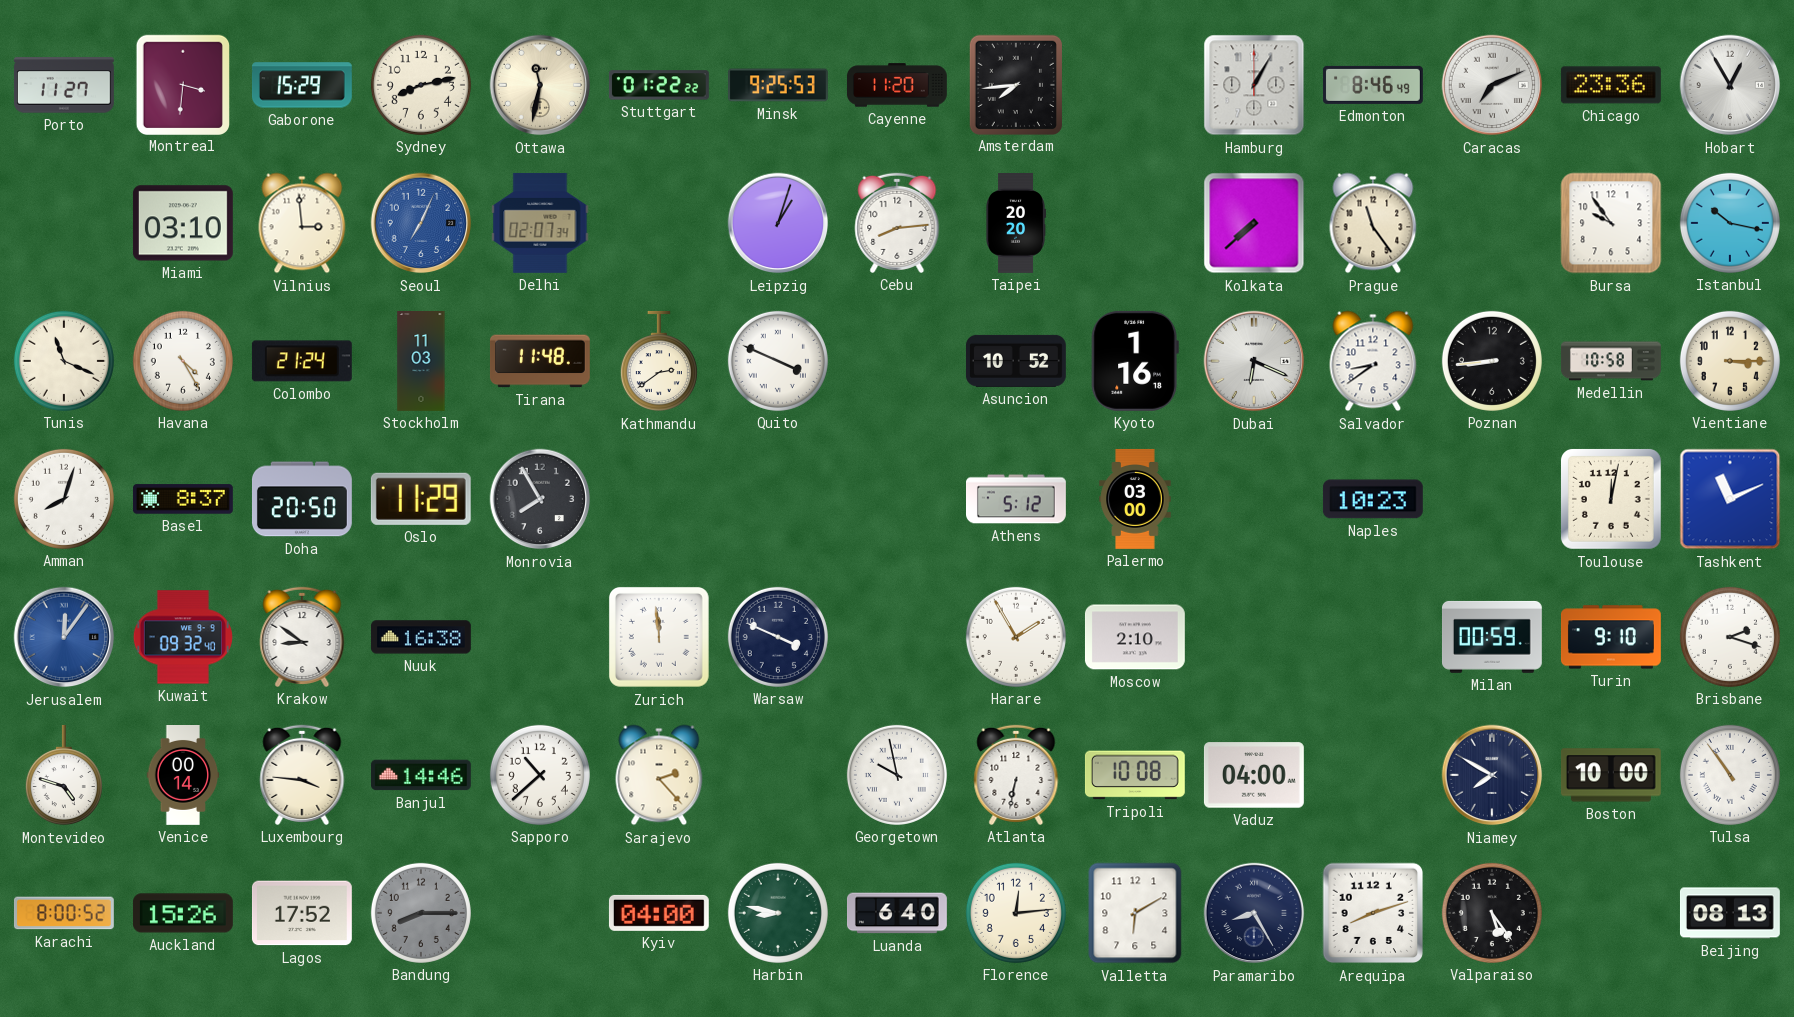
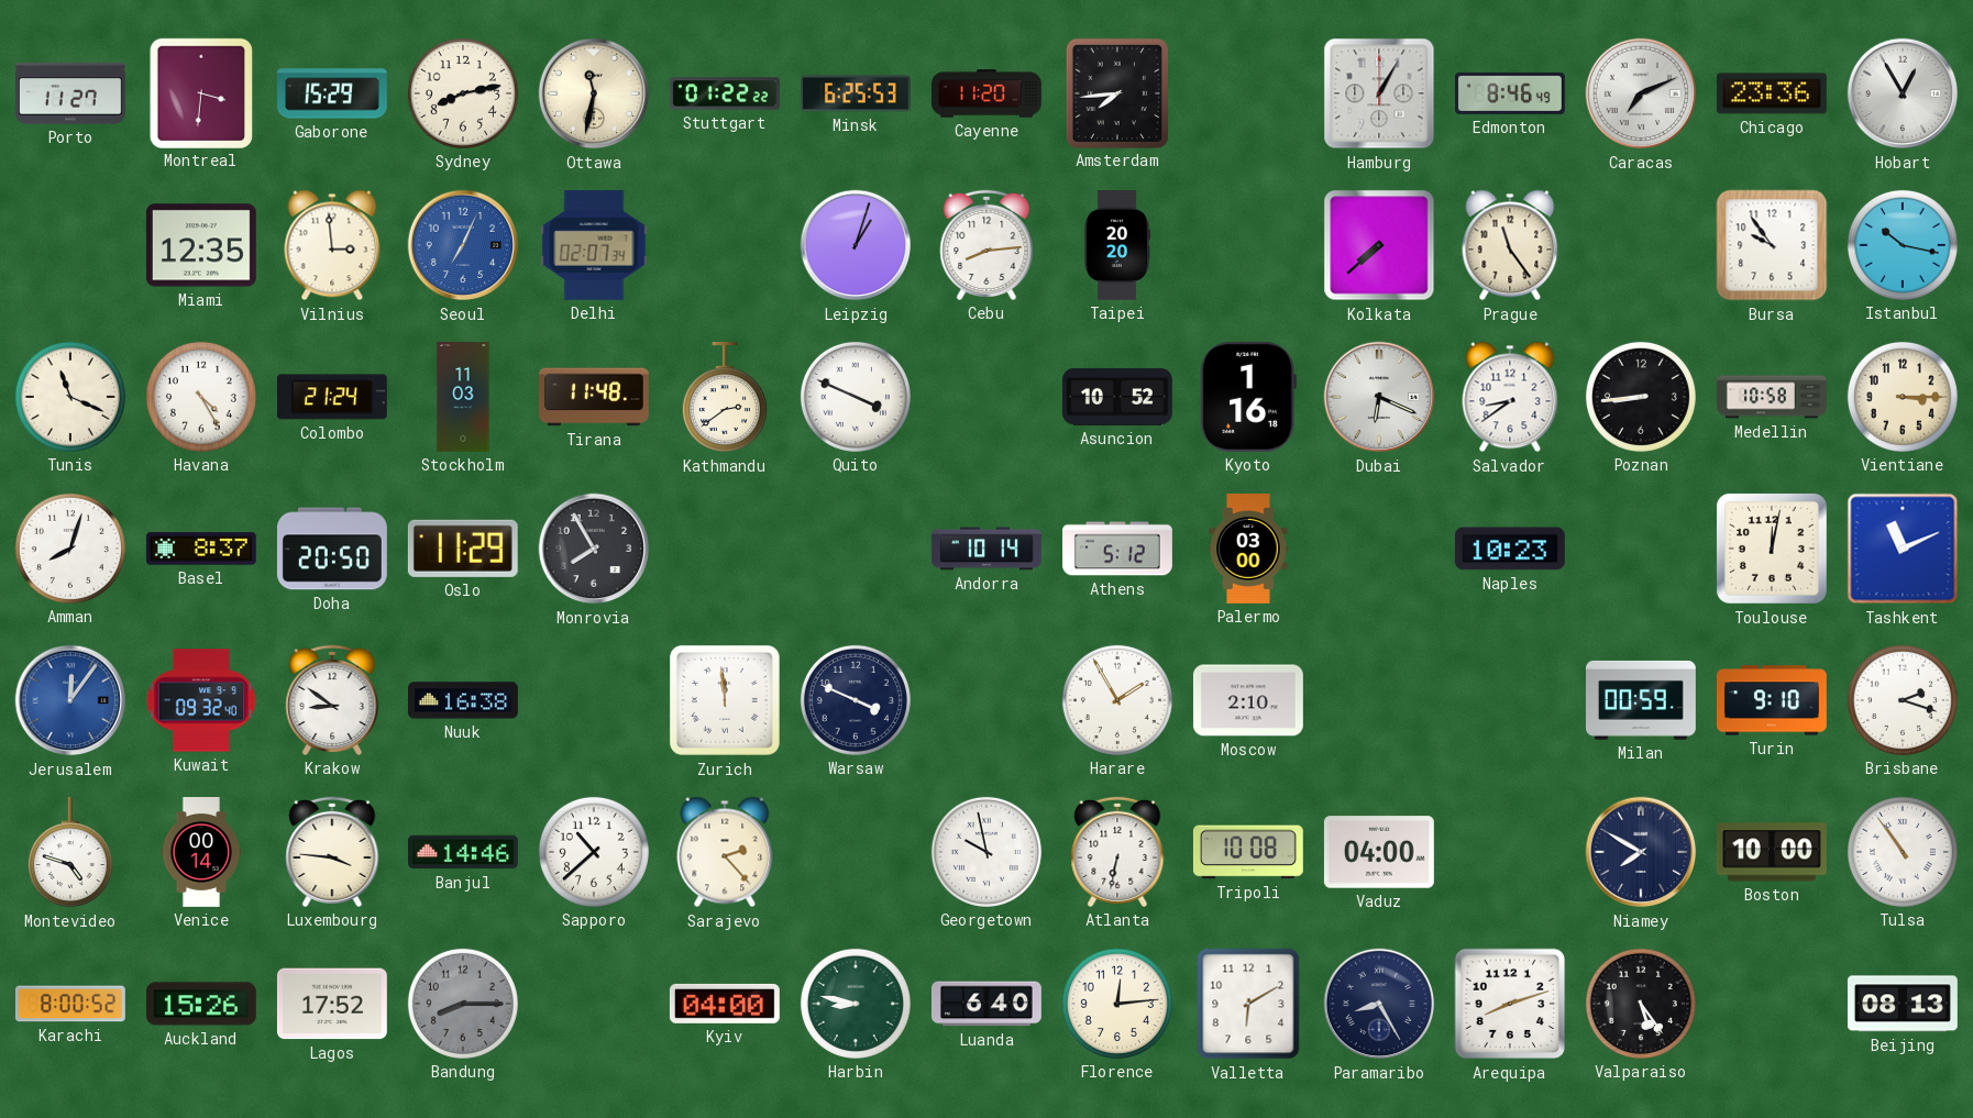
Minsk: 9:25 -> 6:25
Miami: 03:10 -> 12:35
Andorra: none -> 10:14
